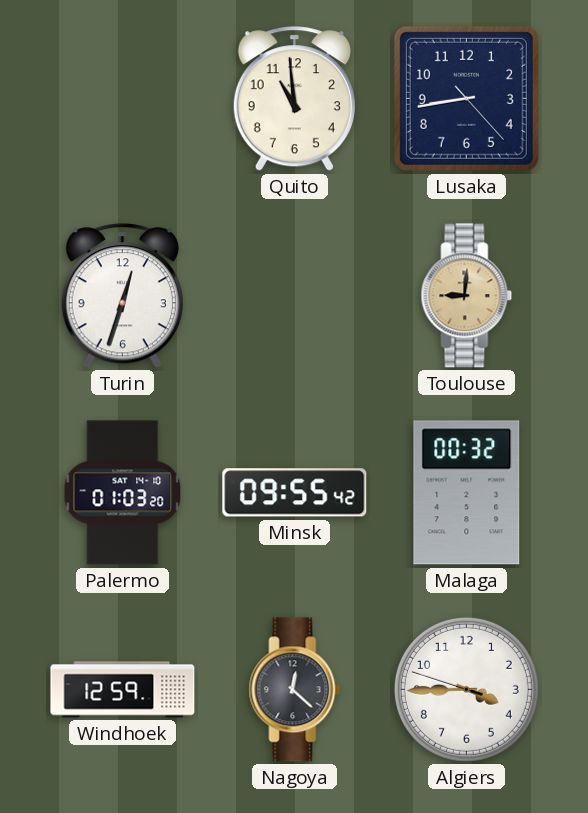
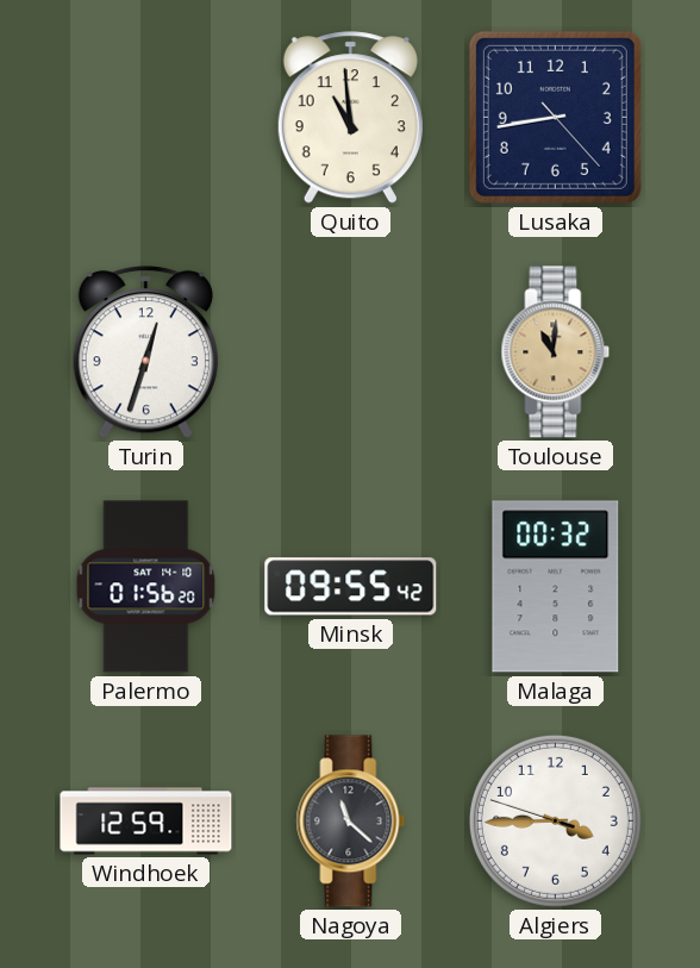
Toulouse: 9:01 -> 11:01
Palermo: 01:03 -> 01:56
Nagoya: 12:22 -> 11:22
